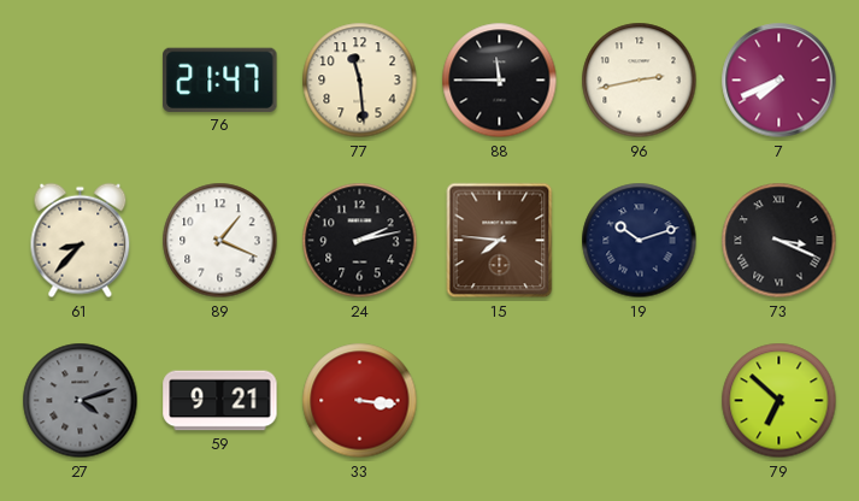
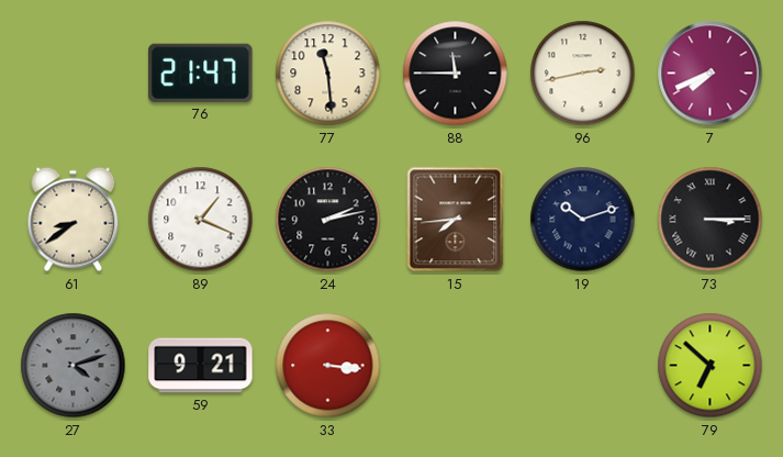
61: 8:37 -> 8:39
15: 7:46 -> 7:44
73: 3:19 -> 3:15
